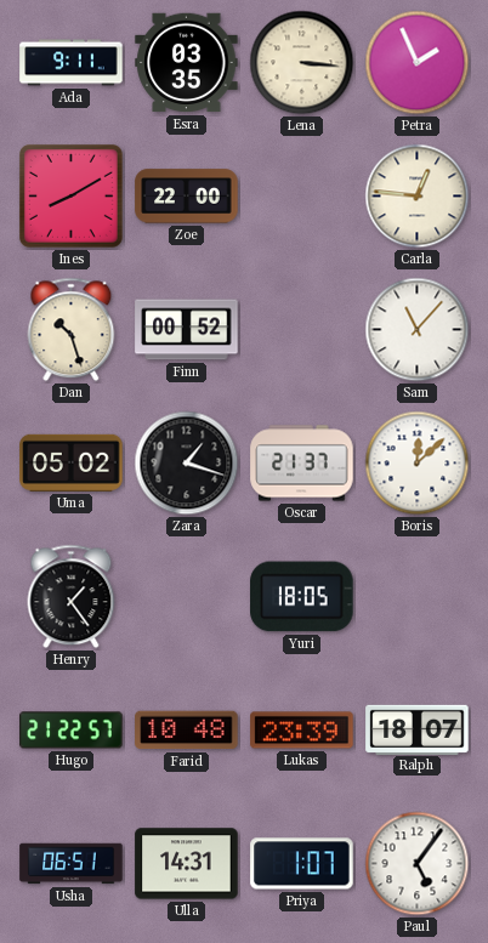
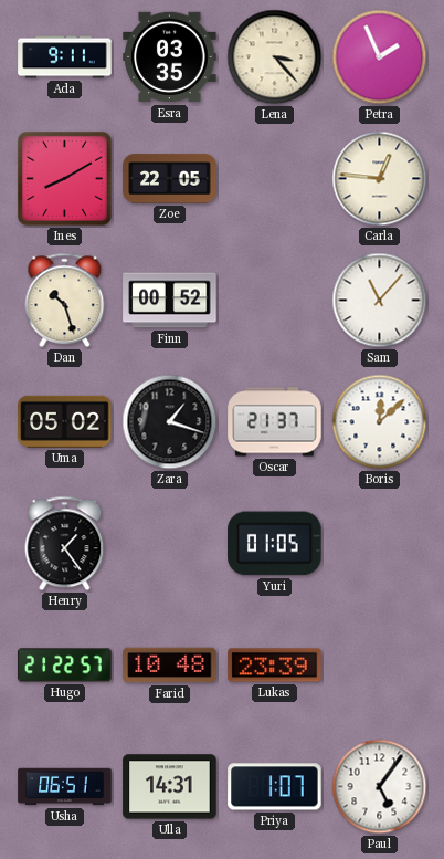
Lena: 3:16 -> 3:23
Zoe: 22:00 -> 22:05
Yuri: 18:05 -> 01:05
Ralph: 18:07 -> none
